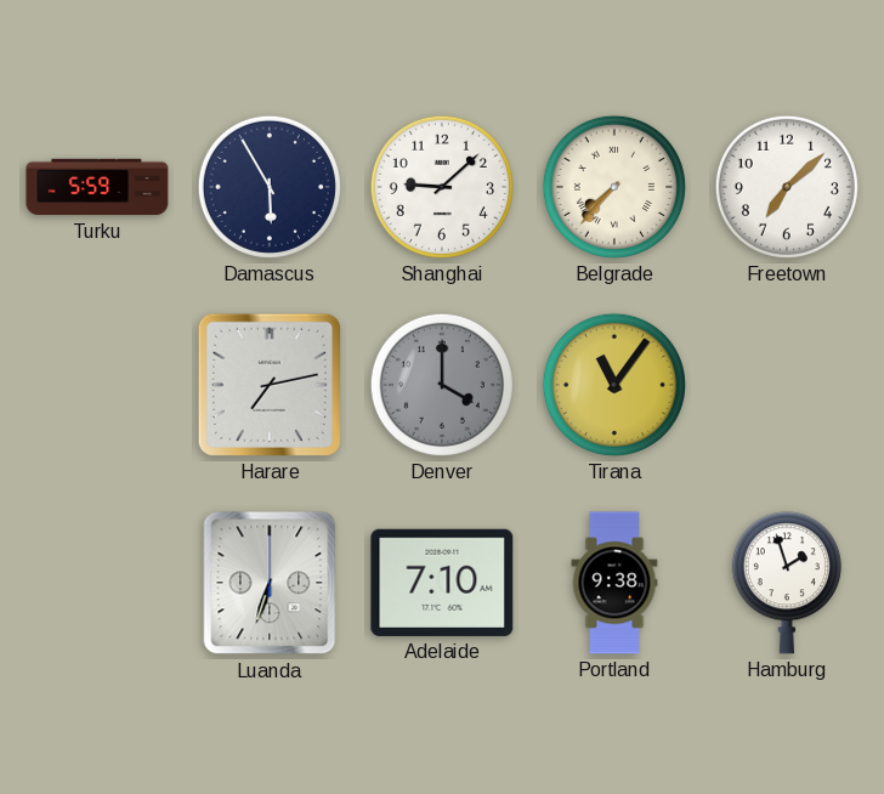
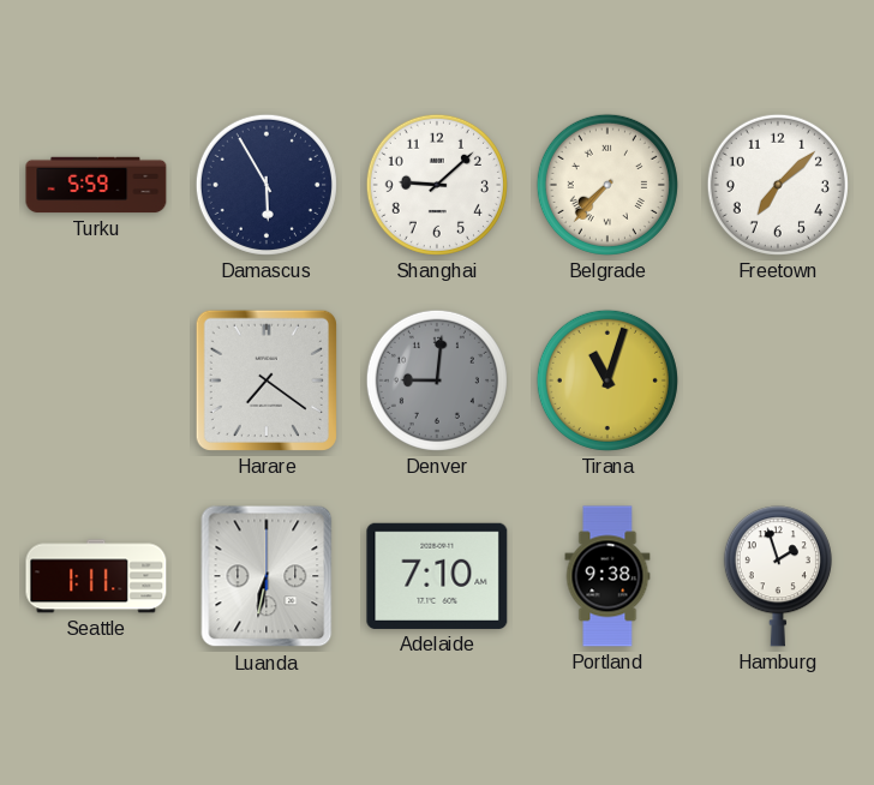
Harare: 7:13 -> 7:21
Denver: 4:00 -> 9:01
Tirana: 11:06 -> 11:03
Seattle: none -> 1:11
Luanda: 6:33 -> 6:32
